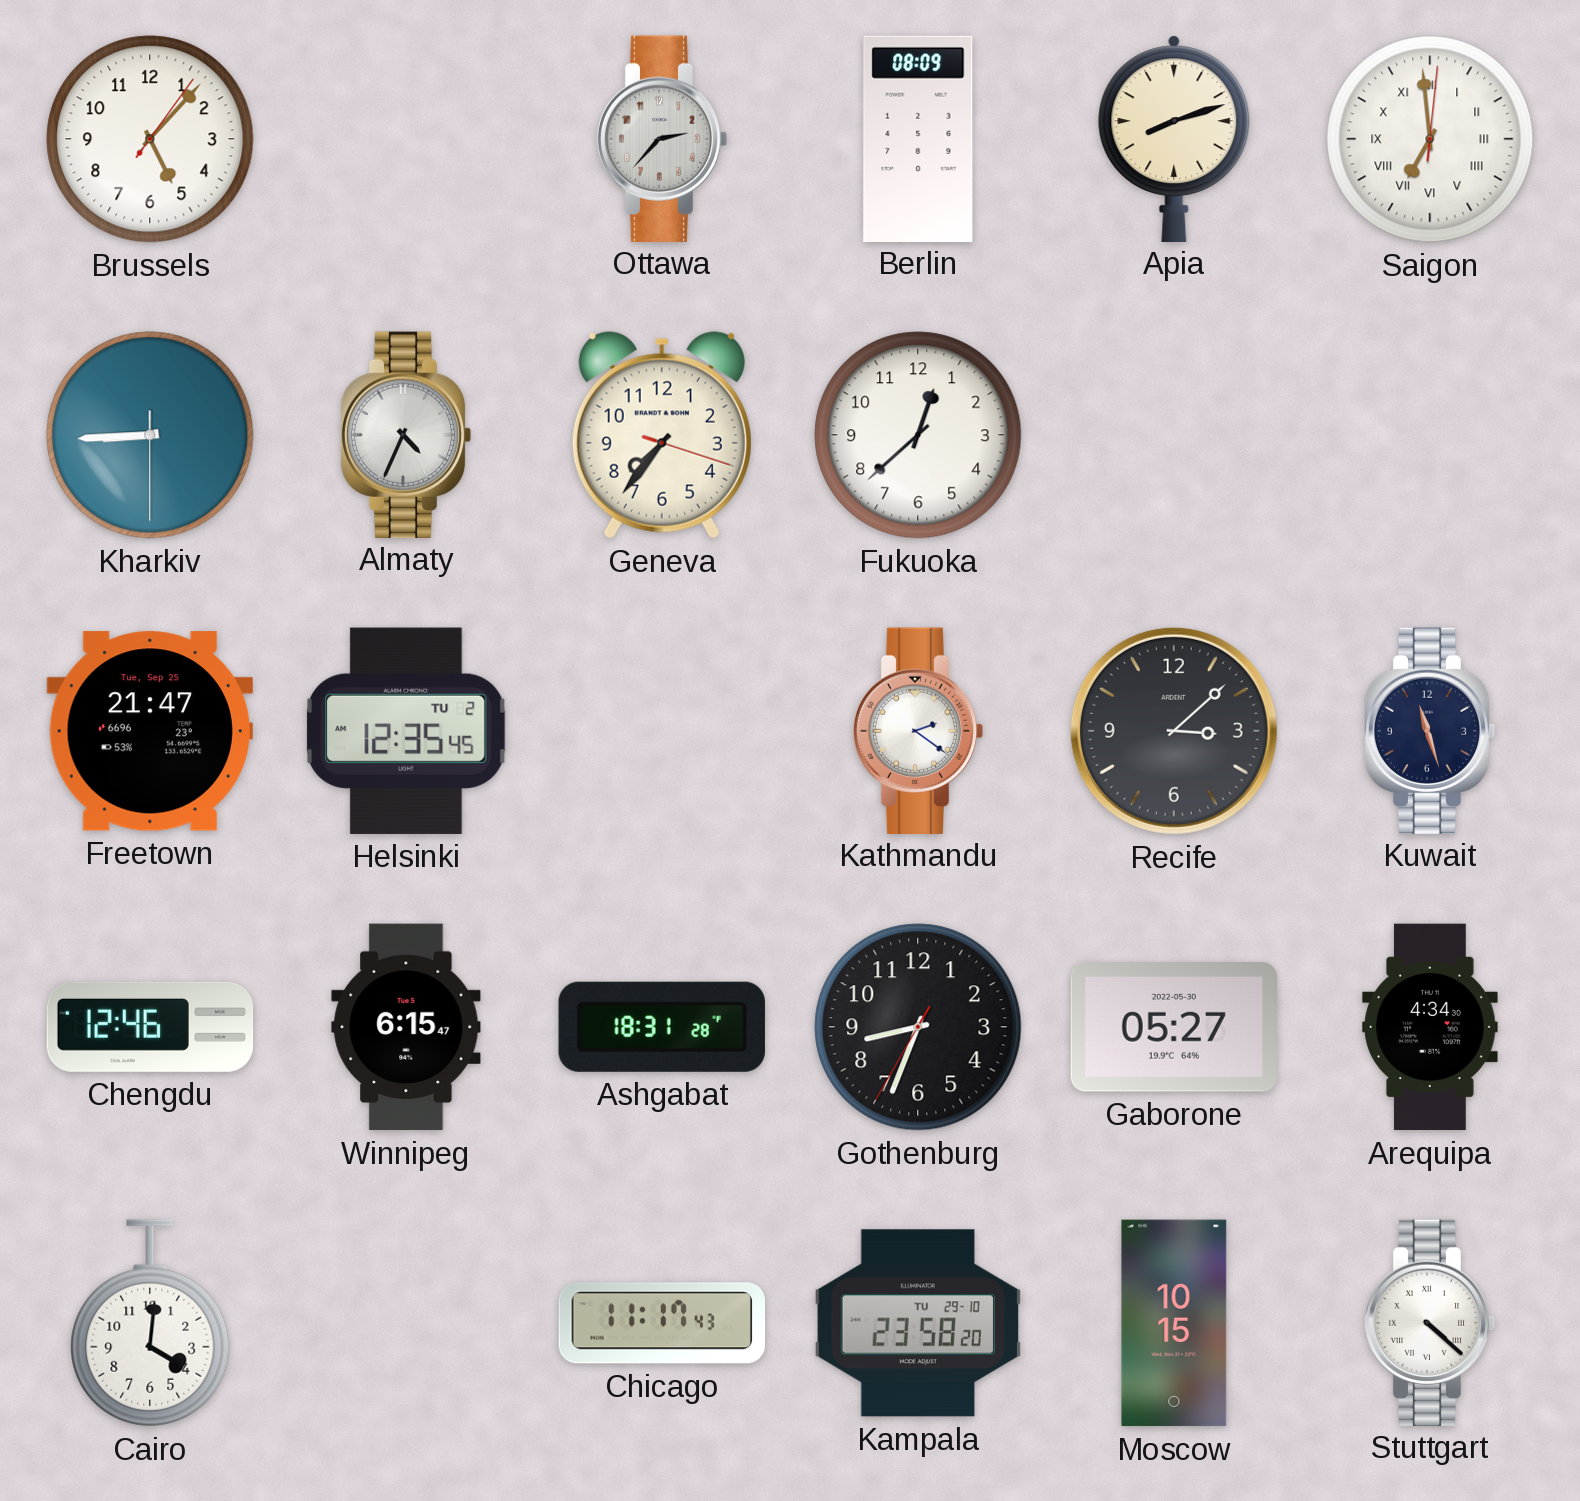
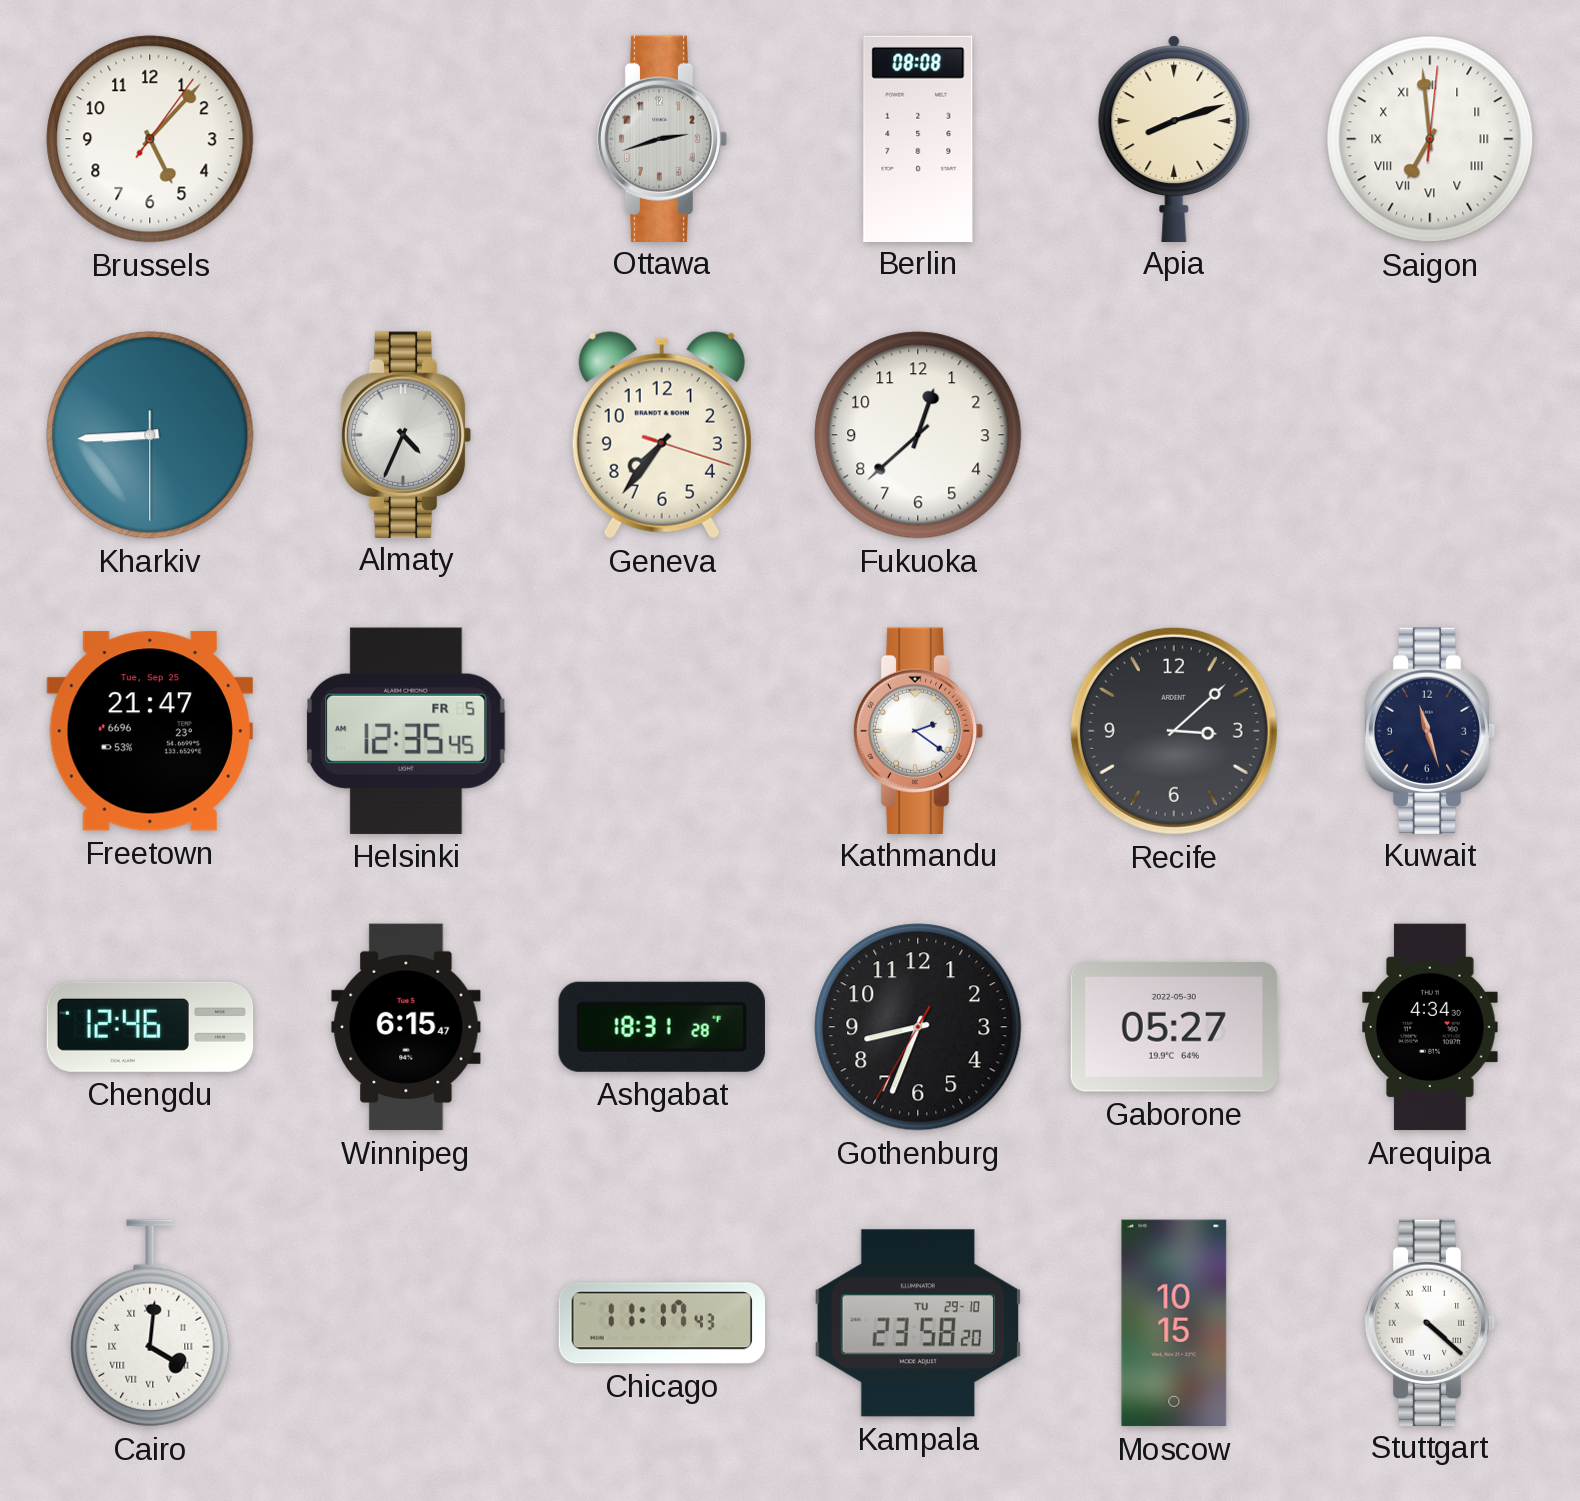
Ottawa: 2:37 -> 2:42
Berlin: 08:09 -> 08:08
Helsinki date: TU 2 -> FR 5
Cairo numerals: Arabic -> Roman
